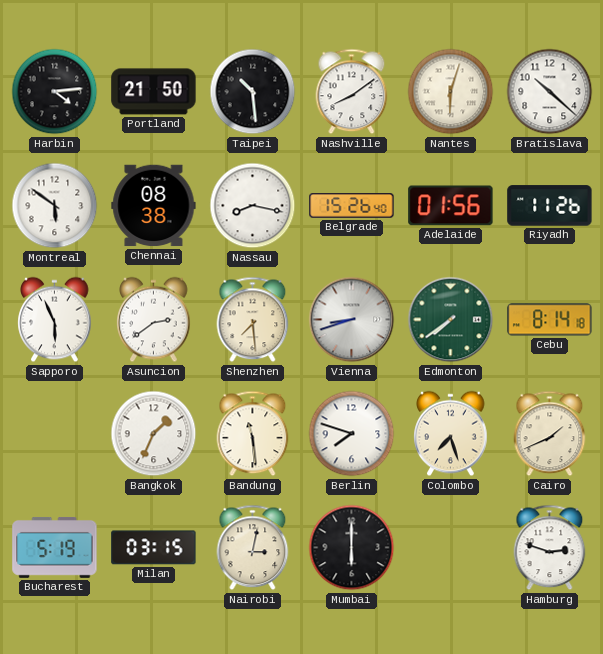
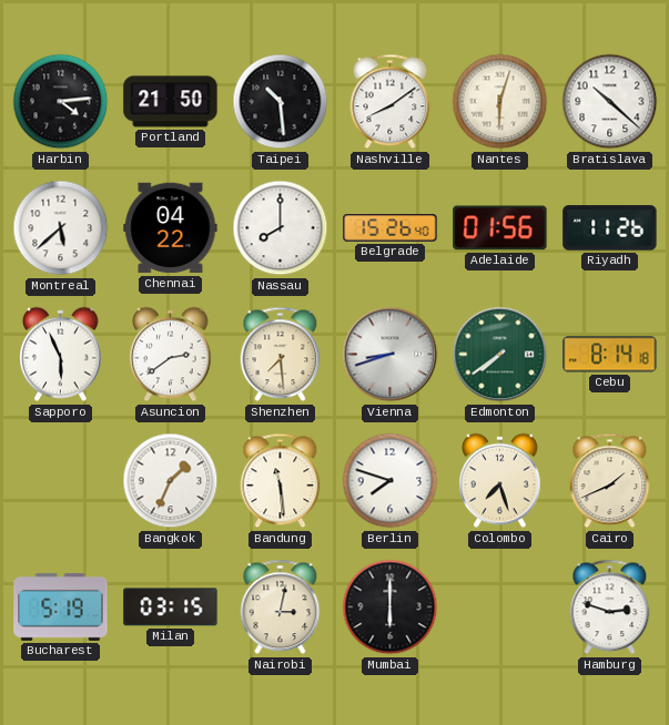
Montreal: 5:51 -> 5:38
Chennai: 08:38 -> 04:22
Nassau: 8:17 -> 8:00
